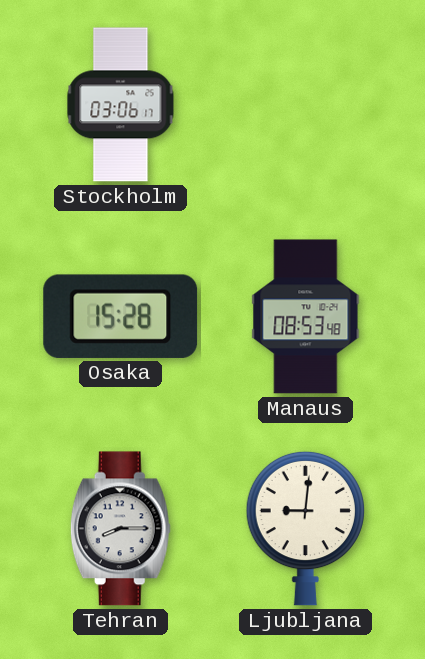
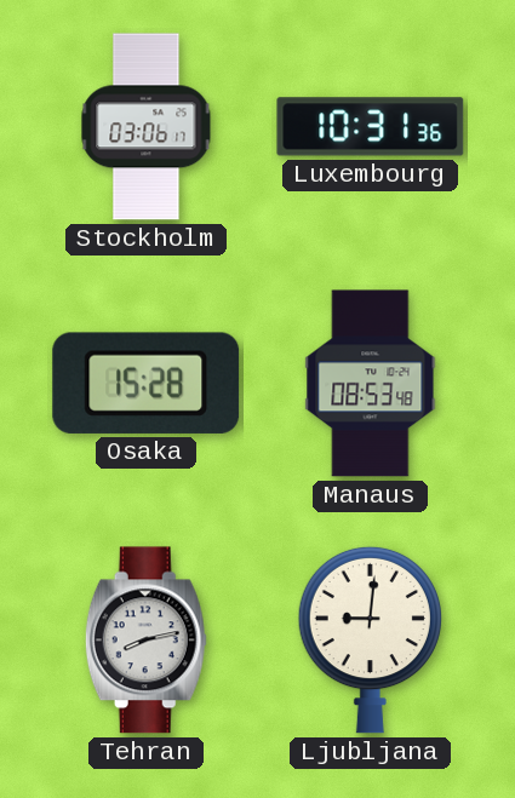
Luxembourg: none -> 10:31
Tehran: 8:15 -> 8:13
